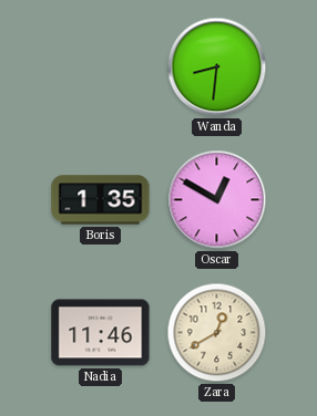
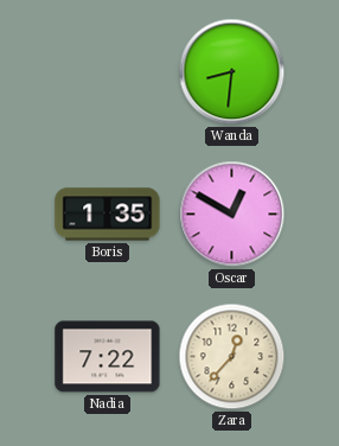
Nadia: 11:46 -> 7:22
Zara: 12:40 -> 12:37
